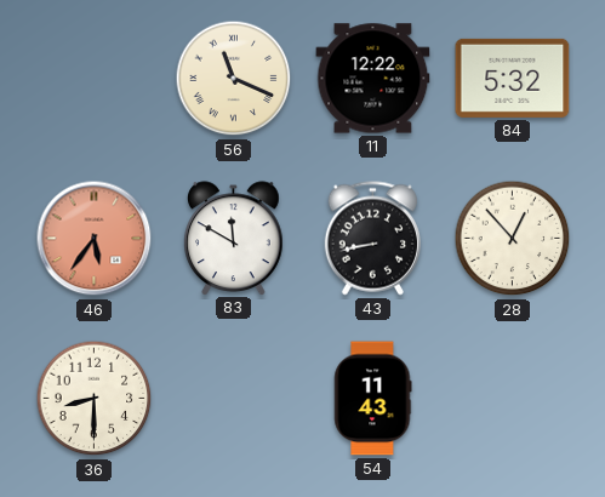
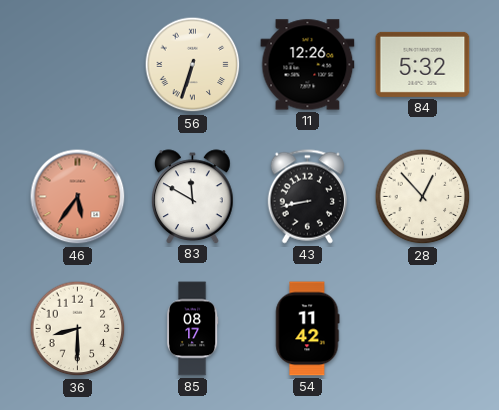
56: 11:19 -> 6:33
11: 12:22 -> 12:26
85: none -> 08:17
54: 11:43 -> 11:42
